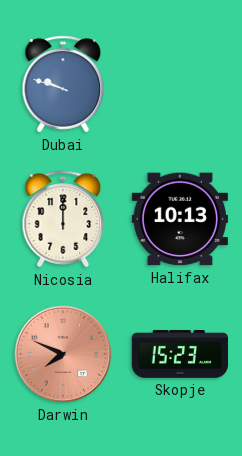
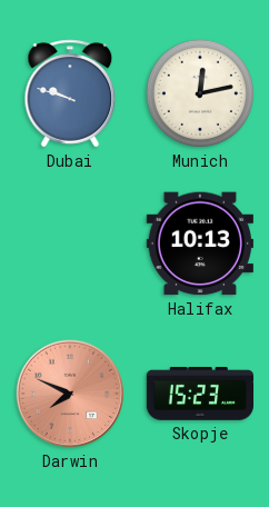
Munich: none -> 12:13
Nicosia: 12:00 -> none
